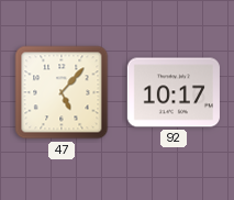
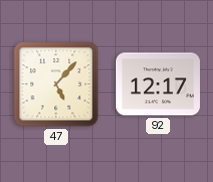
92: 10:17 -> 12:17
